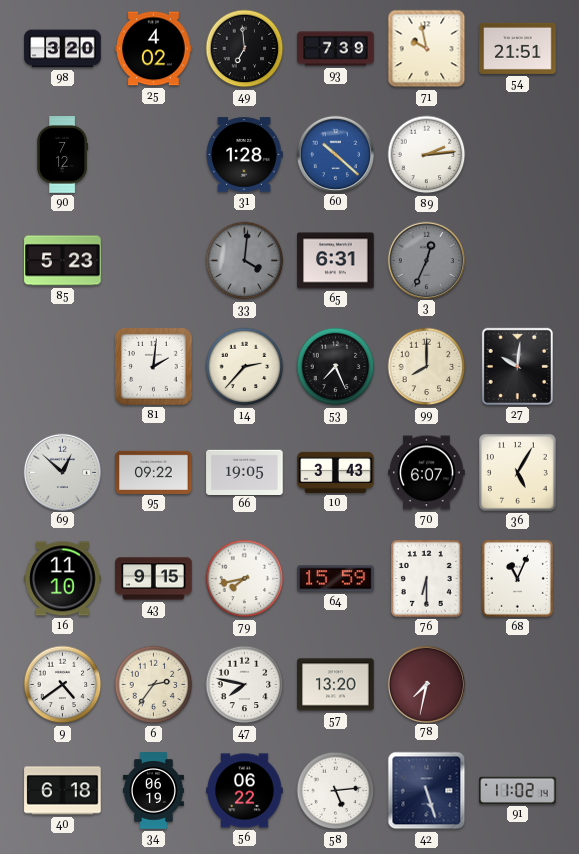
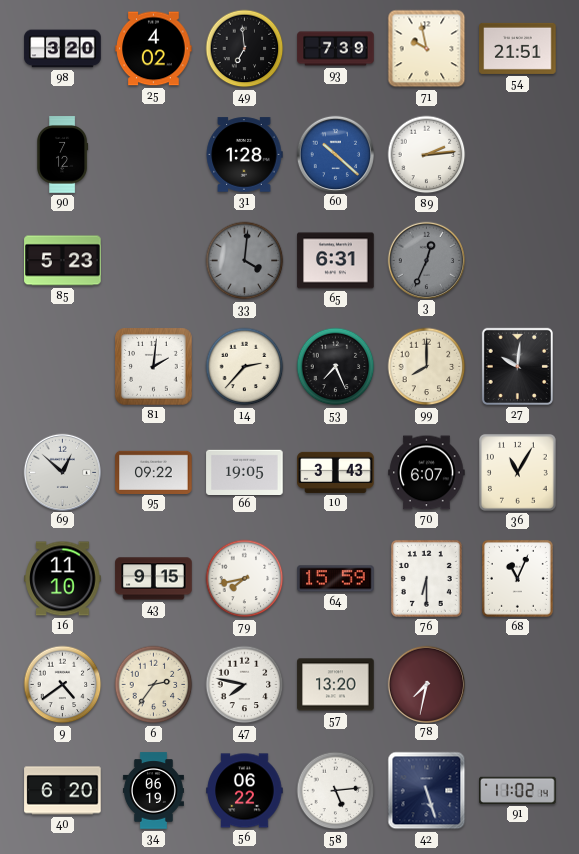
36: 5:05 -> 11:05
40: 6:18 -> 6:20
